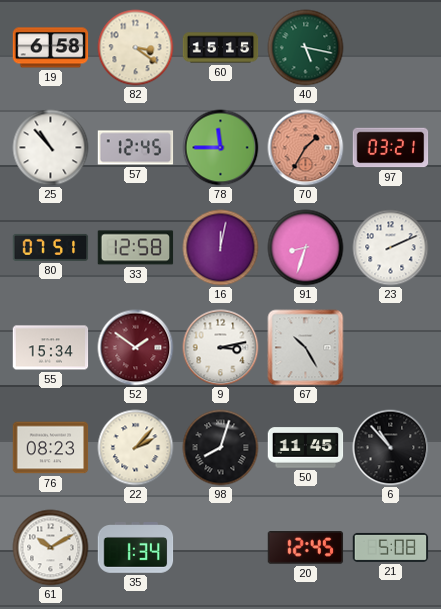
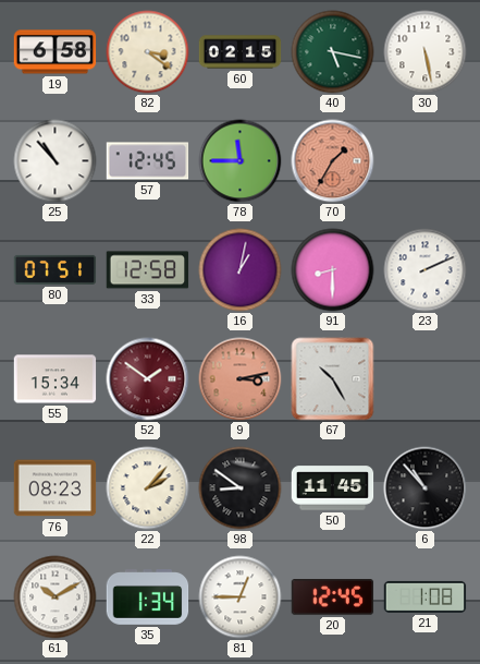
60: 15:15 -> 02:15
30: none -> 5:28
97: 03:21 -> none
16: 12:02 -> 1:02
91: 8:33 -> 8:30
9 dial: white -> salmon
98: 8:03 -> 8:51
81: none -> 12:45
21: 5:08 -> 1:08
